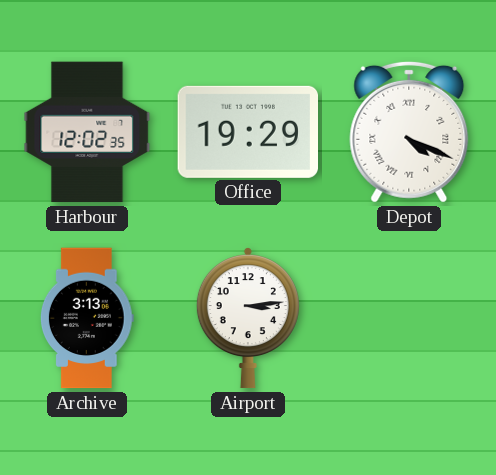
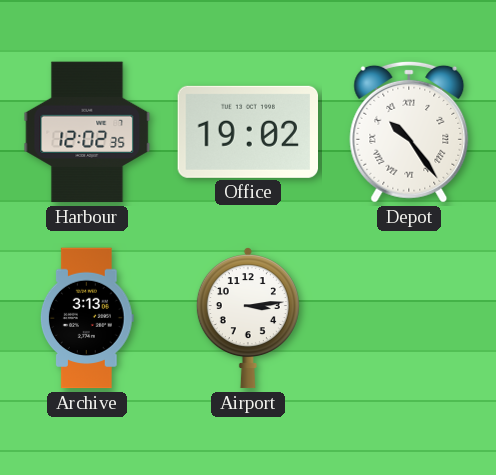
Office: 19:29 -> 19:02
Depot: 4:19 -> 10:24
